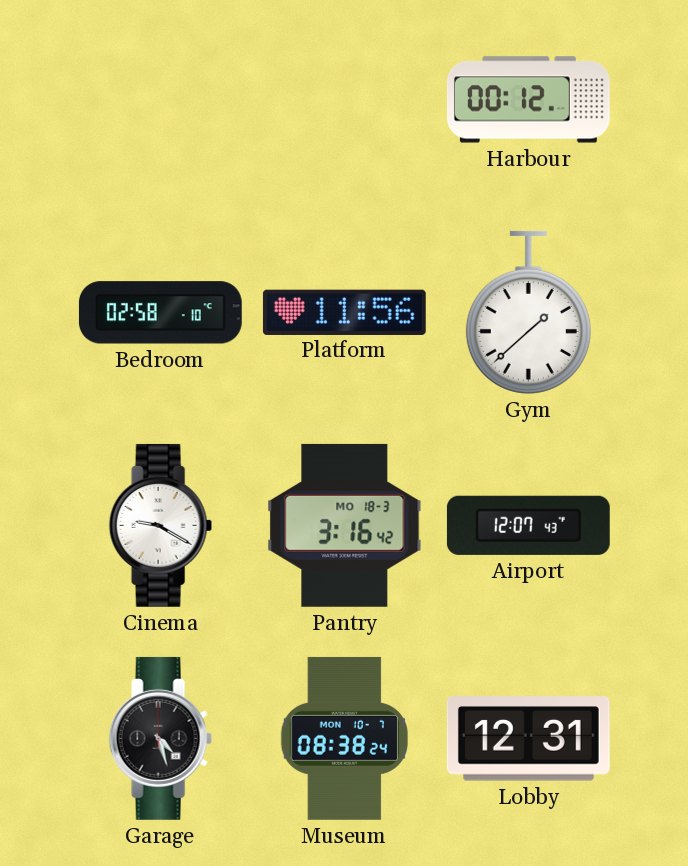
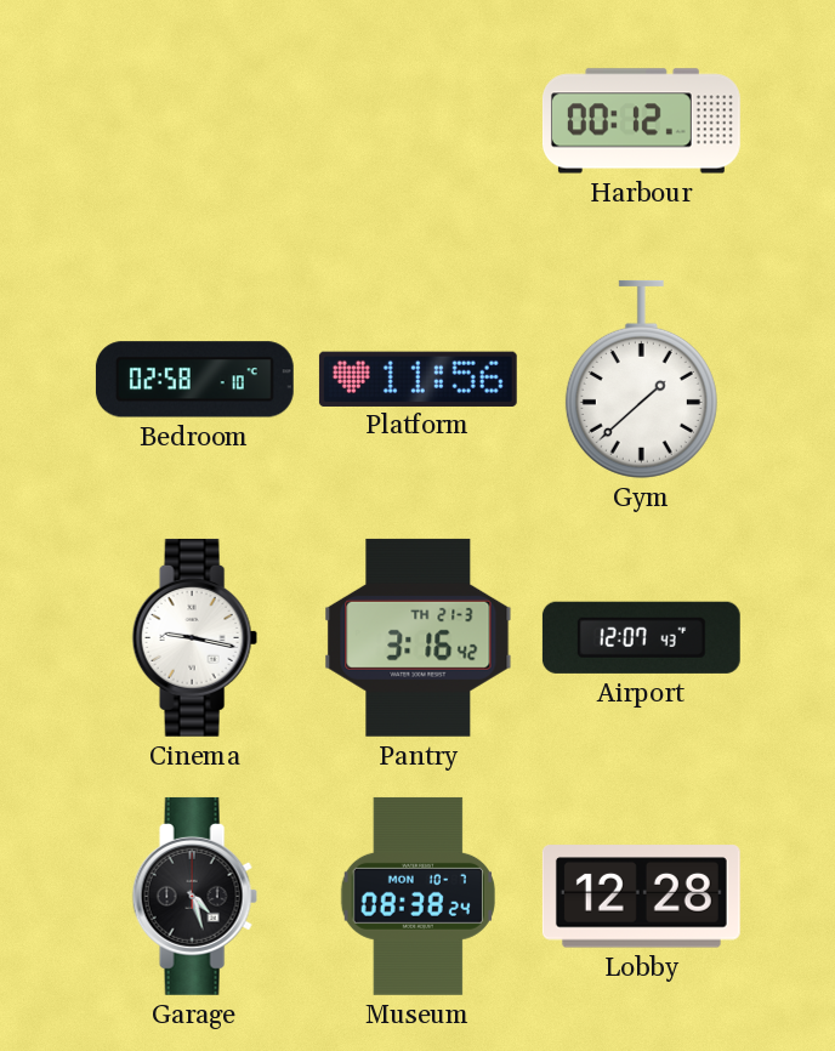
Cinema: 9:20 -> 9:17
Pantry date: MO 18-3 -> TH 21-3
Lobby: 12:31 -> 12:28
